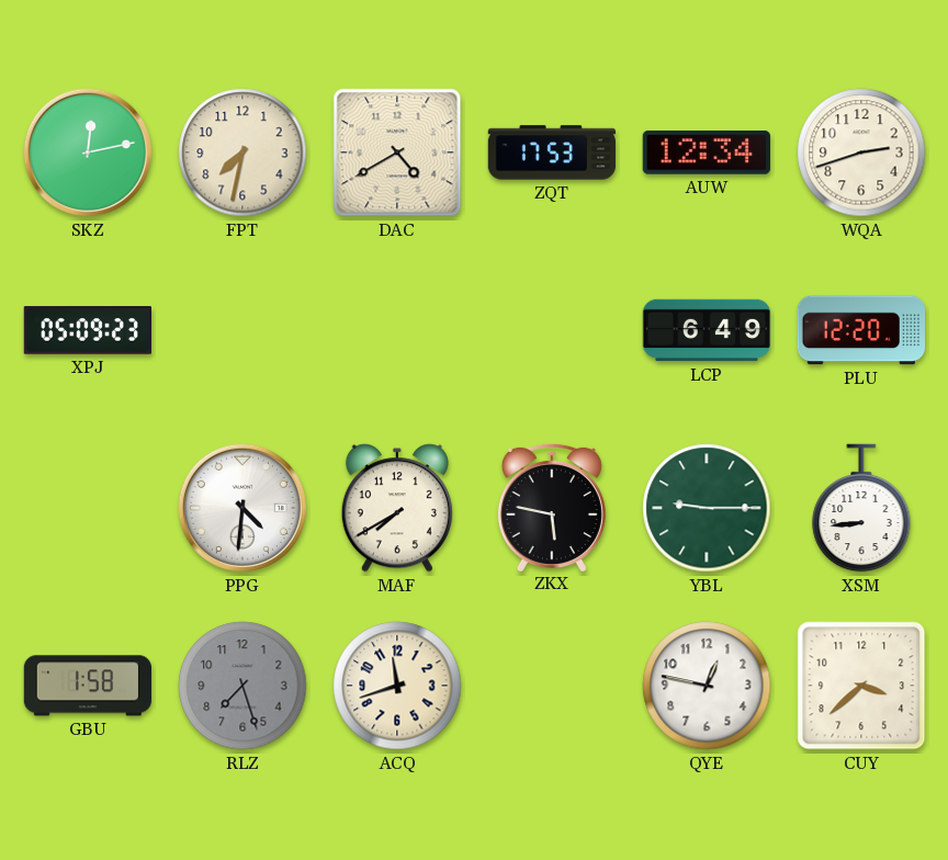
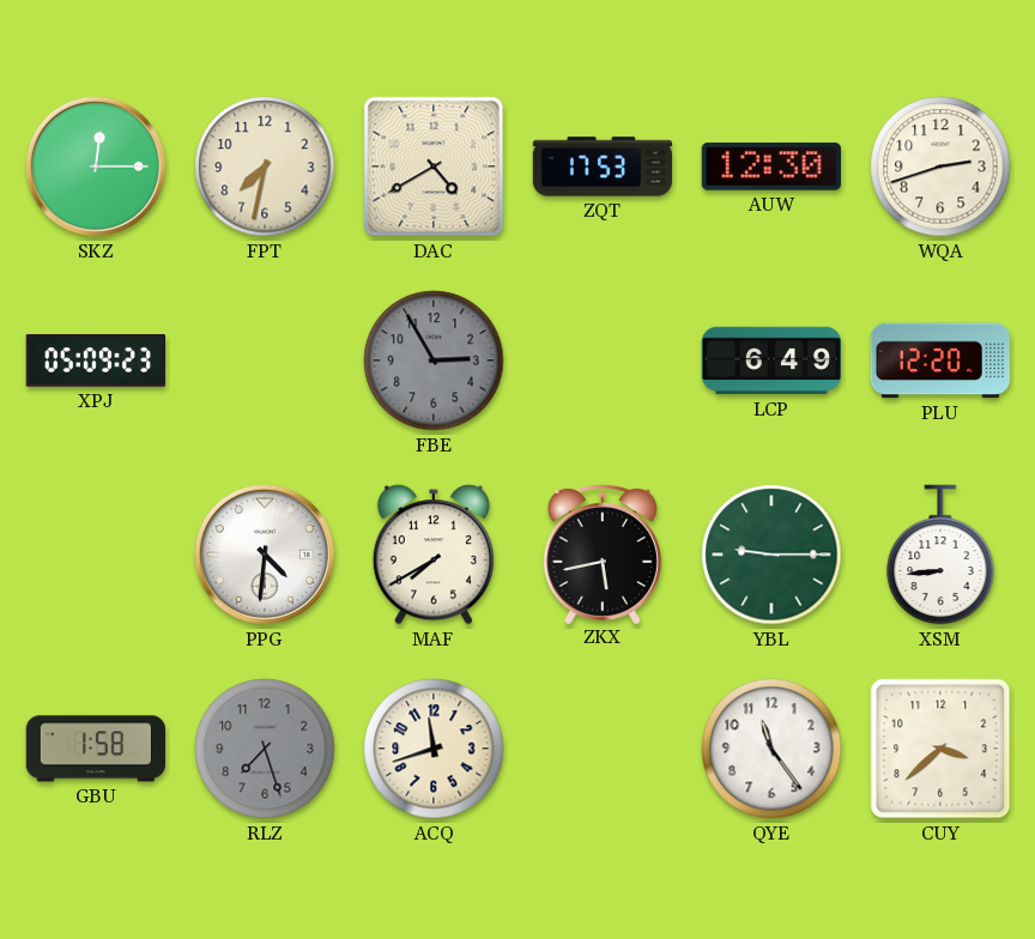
SKZ: 12:13 -> 12:15
AUW: 12:34 -> 12:30
FBE: none -> 2:55
ZKX: 5:47 -> 5:43
QYE: 12:47 -> 11:24
